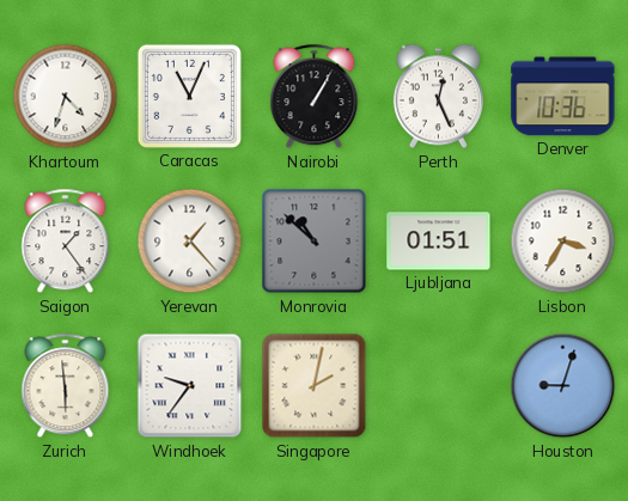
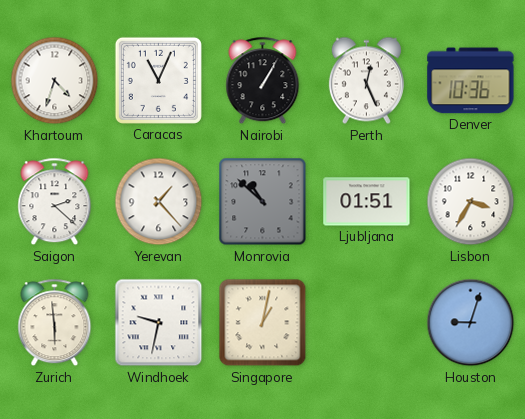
Saigon: 1:24 -> 2:22
Windhoek: 9:36 -> 9:32
Singapore: 2:02 -> 1:02
